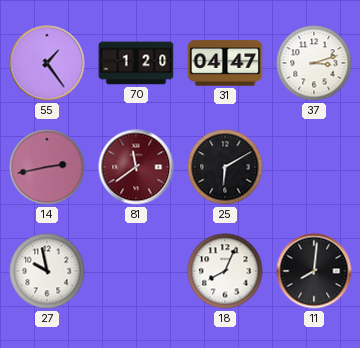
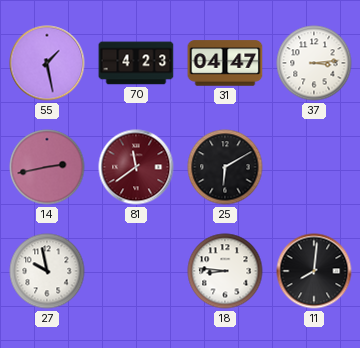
55: 1:24 -> 1:28
70: 1:20 -> 4:23
37: 3:12 -> 3:14
18: 8:04 -> 8:46
